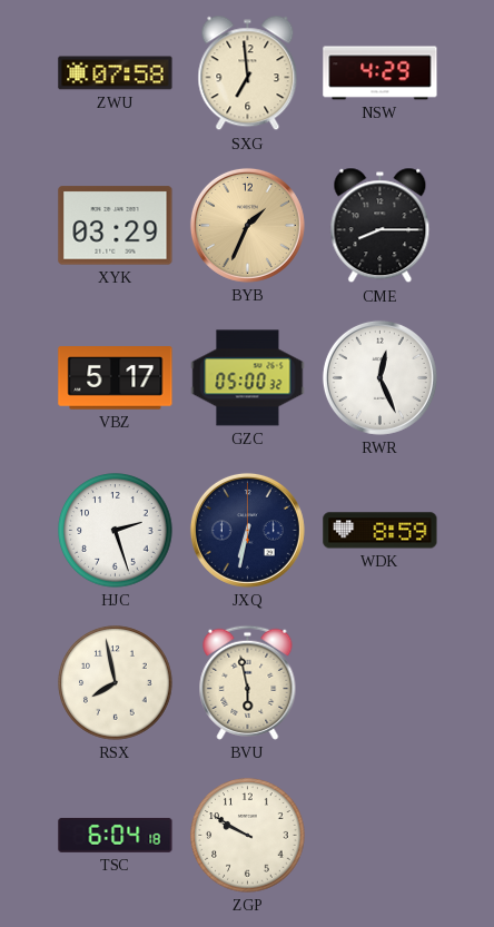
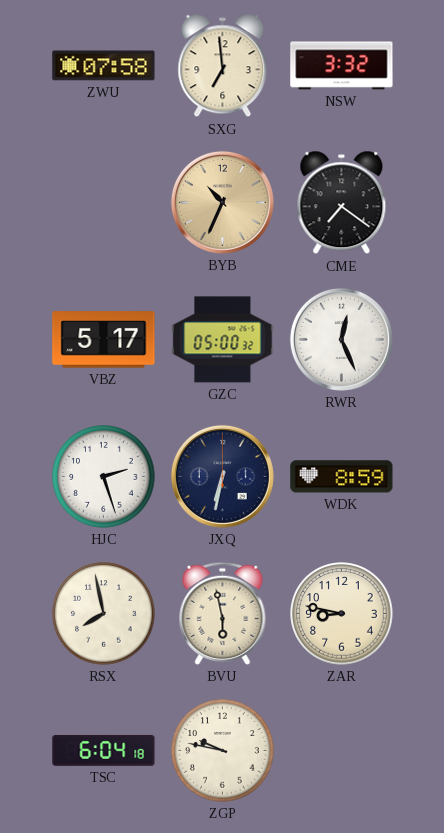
NSW: 4:29 -> 3:32
XYK: 03:29 -> none
BYB: 1:34 -> 10:34
CME: 8:15 -> 7:21
ZAR: none -> 8:47
ZGP: 9:50 -> 9:47
